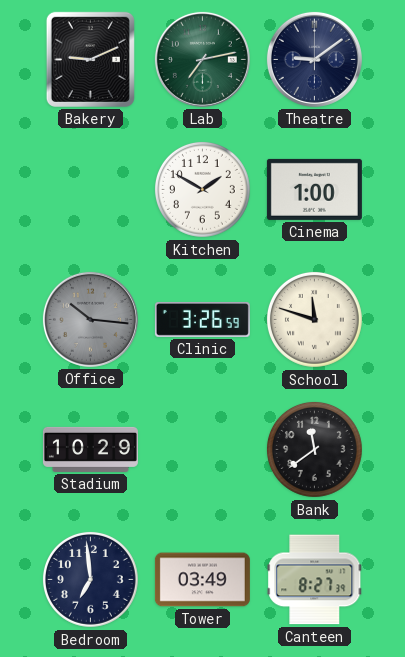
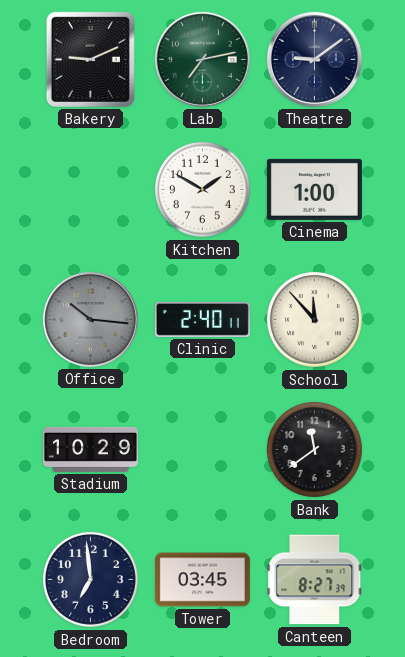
Clinic: 3:26 -> 2:40
School: 11:48 -> 11:53
Tower: 03:49 -> 03:45
